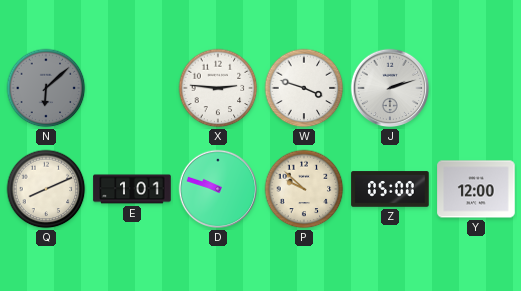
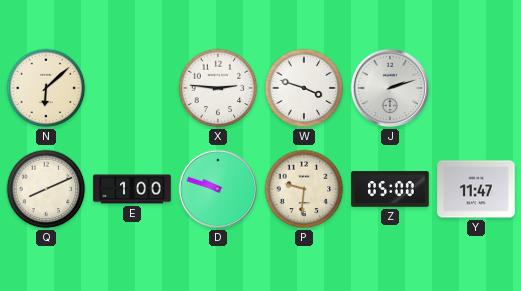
N dial: grey -> cream
E: 1:01 -> 1:00
P: 9:52 -> 9:31
Y: 12:00 -> 11:47
